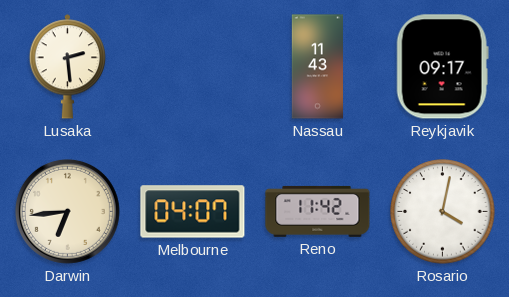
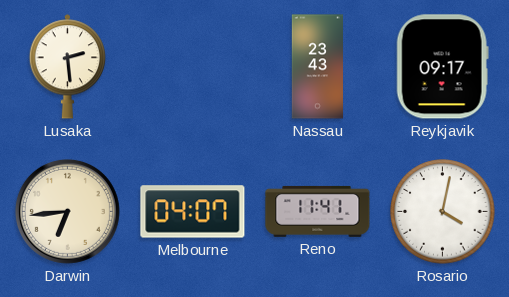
Nassau: 11:43 -> 23:43
Reno: 11:42 -> 11:41
